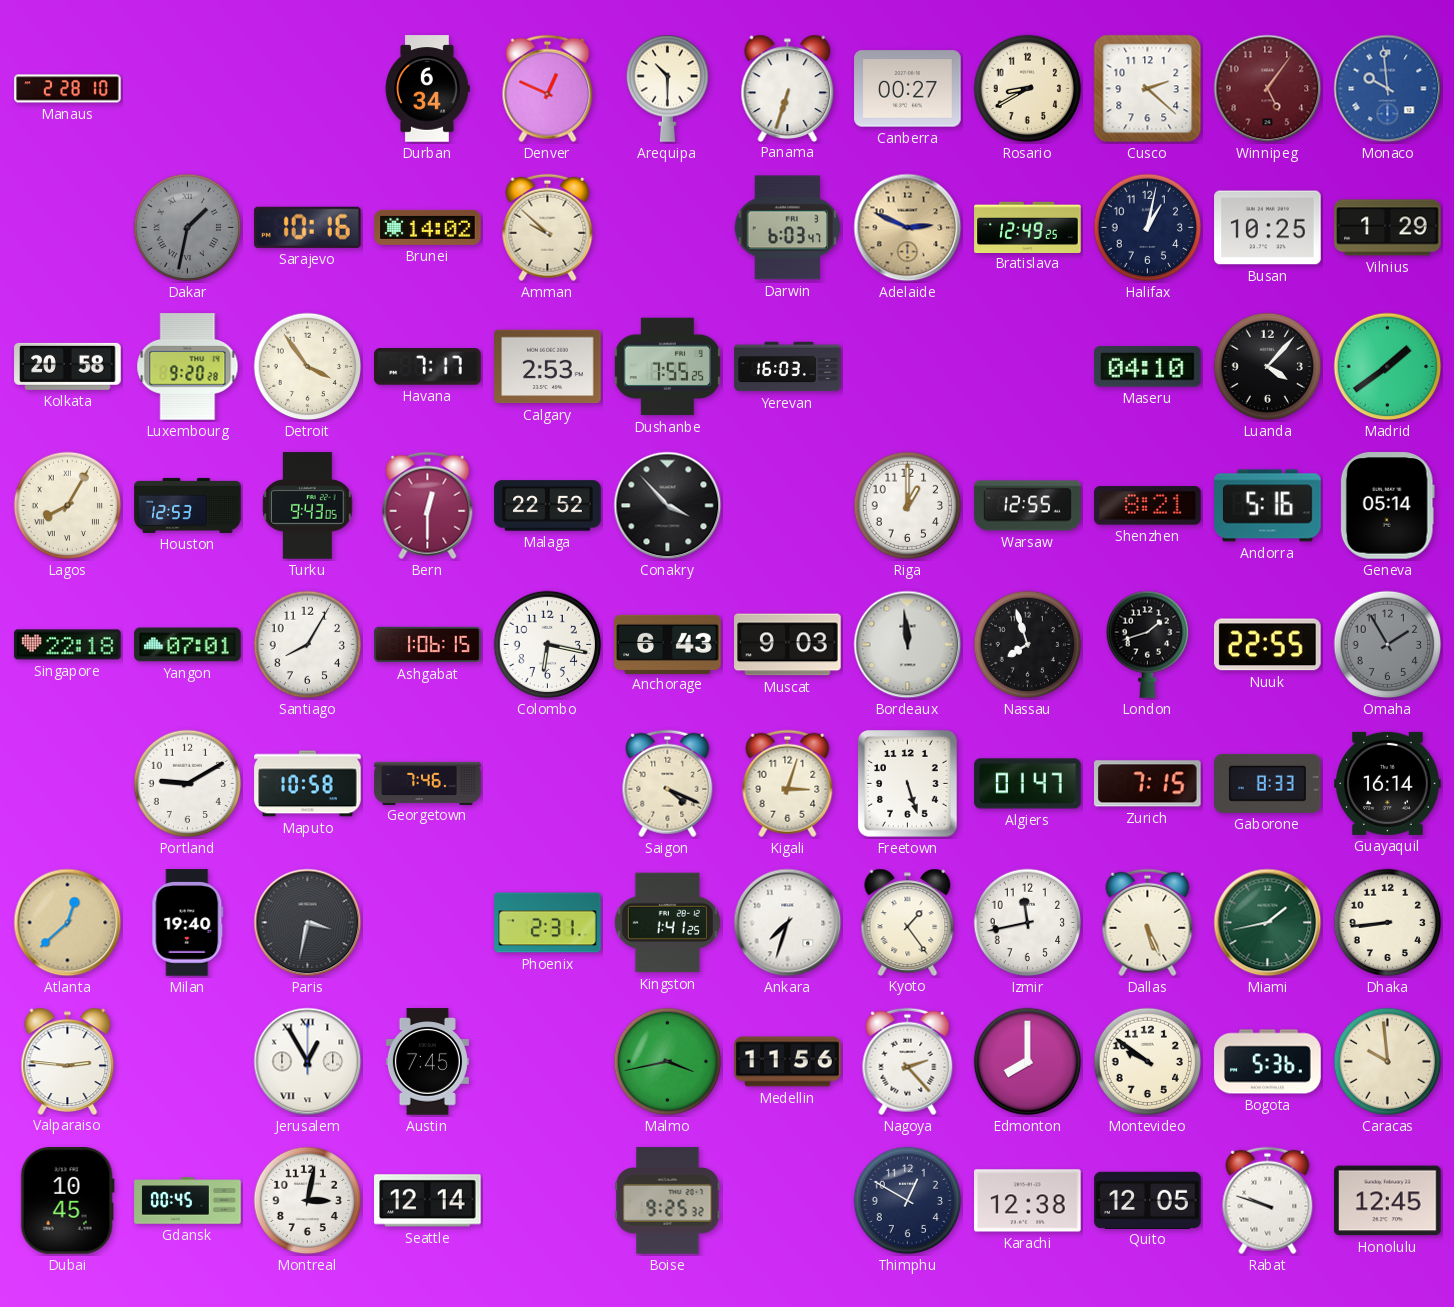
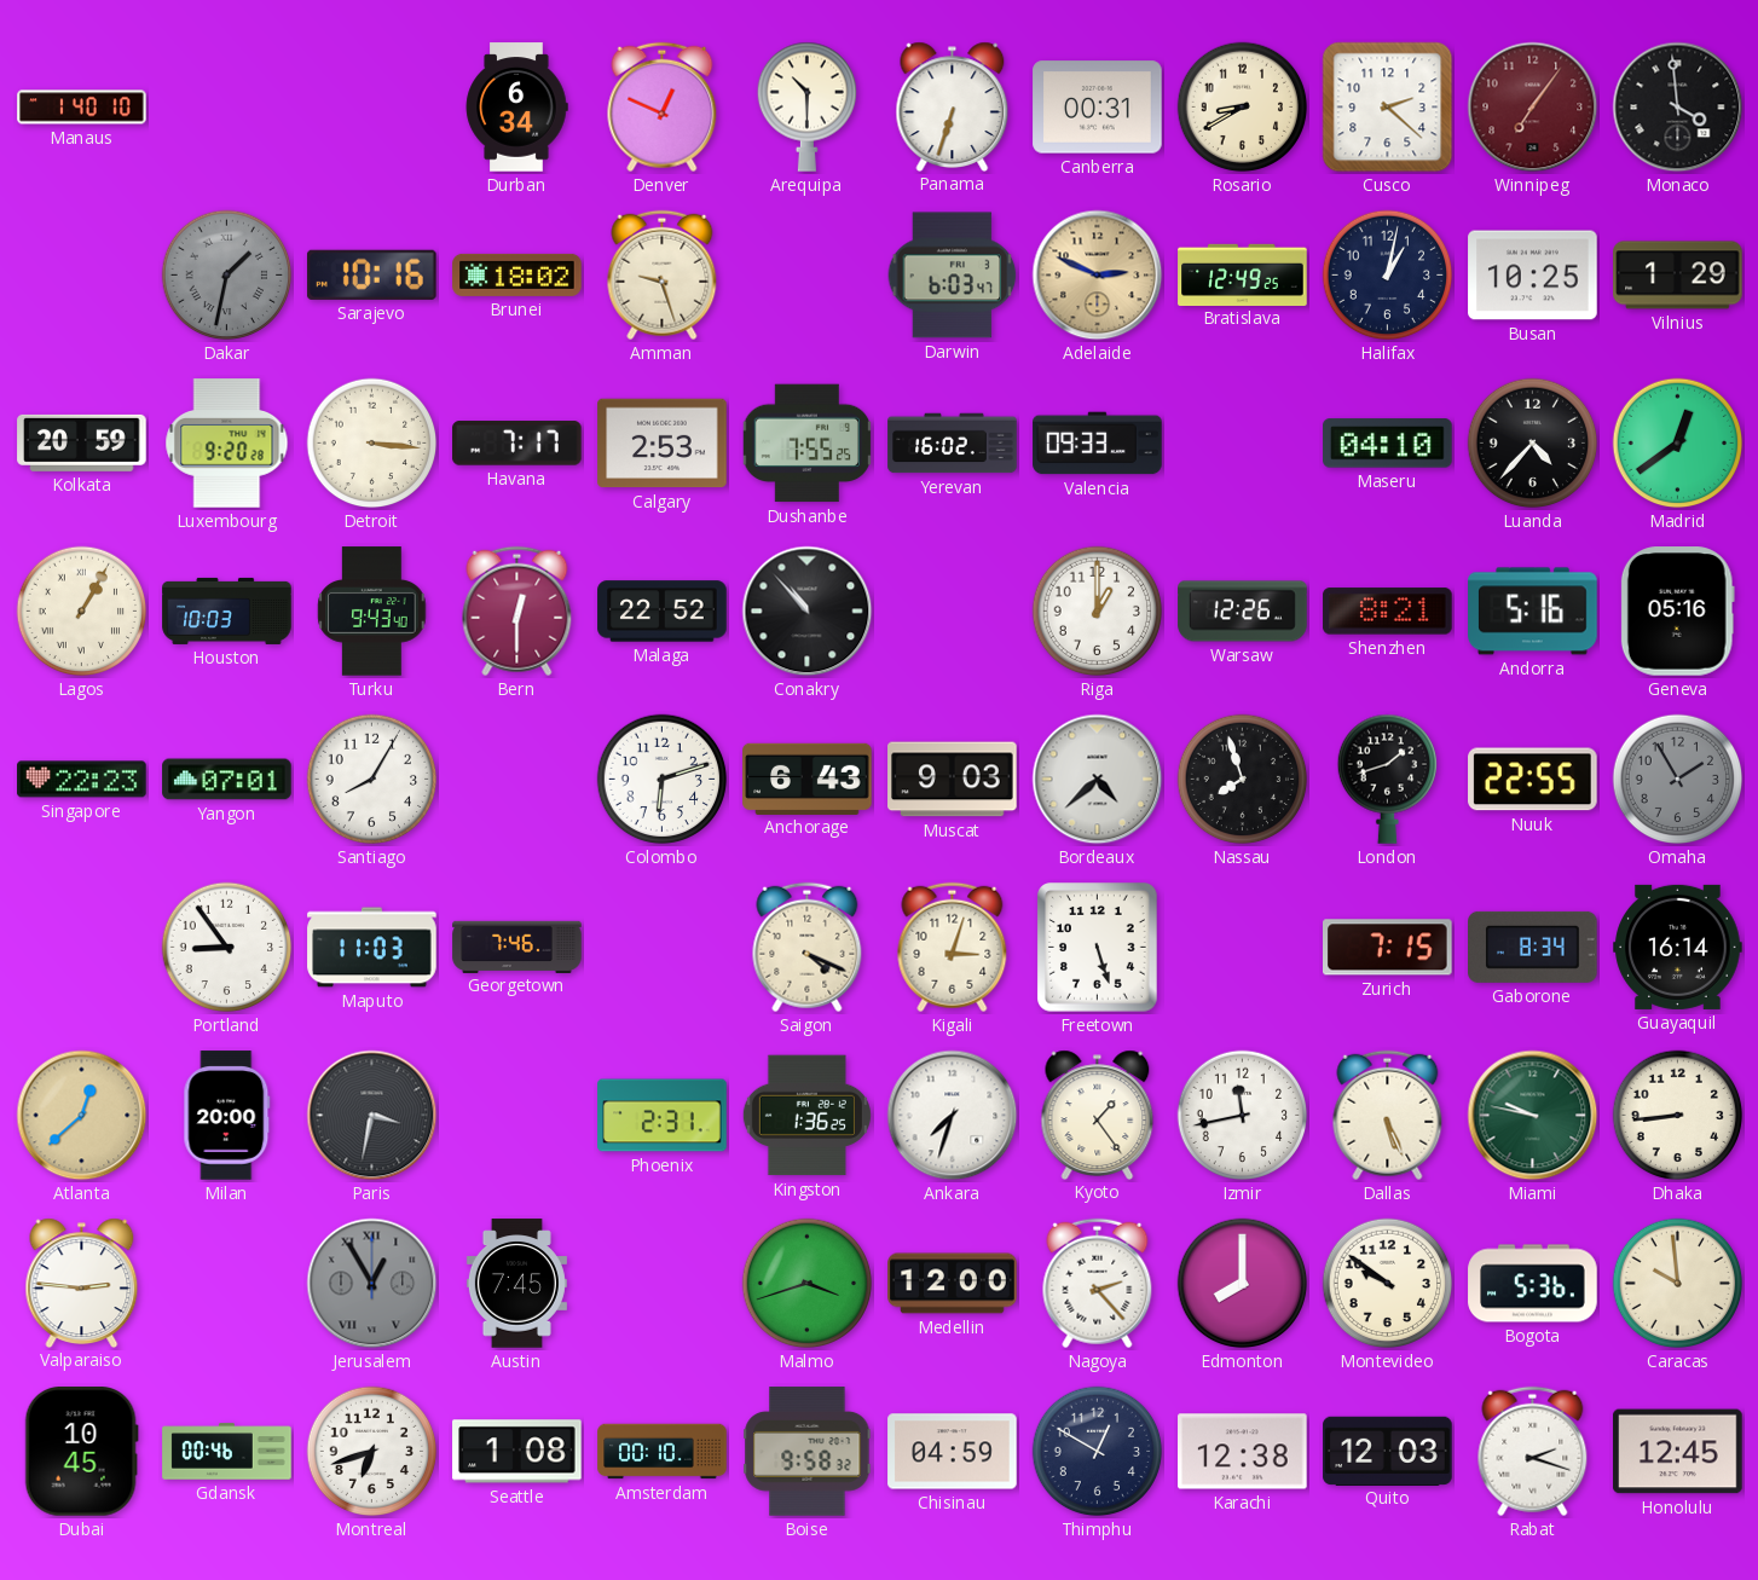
Manaus: 2:28 -> 1:40
Canberra: 00:27 -> 00:31
Winnipeg: 5:06 -> 7:06
Monaco: 9:59 -> 3:59
Monaco dial: blue -> black
Brunei: 14:02 -> 18:02
Amman: 9:52 -> 9:27
Kolkata: 20:58 -> 20:59
Detroit: 3:54 -> 3:16
Yerevan: 16:03 -> 16:02
Valencia: none -> 09:33
Luanda: 4:07 -> 4:37
Madrid: 1:39 -> 12:39
Lagos: 8:05 -> 1:05
Houston: 12:53 -> 10:03
Turku: 9:43:05 -> 9:43:40
Conakry: 3:53 -> 10:53
Warsaw: 12:55 -> 12:26
Geneva: 05:14 -> 05:16
Singapore: 22:18 -> 22:23
Ashgabat: 1:06 -> none
Colombo: 6:17 -> 6:12
Bordeaux: 11:59 -> 4:38
Portland: 9:10 -> 8:54
Maputo: 10:58 -> 11:03
Algiers: 01:47 -> none
Gaborone: 8:33 -> 8:34
Milan: 19:40 -> 20:00
Kingston: 1:41 -> 1:36
Miami: 1:43 -> 9:47
Jerusalem dial: white -> grey
Malmo: 3:43 -> 3:42
Medellin: 11:56 -> 12:00
Gdansk: 00:45 -> 00:46
Montreal: 3:02 -> 6:42
Seattle: 12:14 -> 1:08
Amsterdam: none -> 00:10
Boise: 9:25 -> 9:58
Chisinau: none -> 04:59
Quito: 12:05 -> 12:03
Rabat: 9:48 -> 2:18
